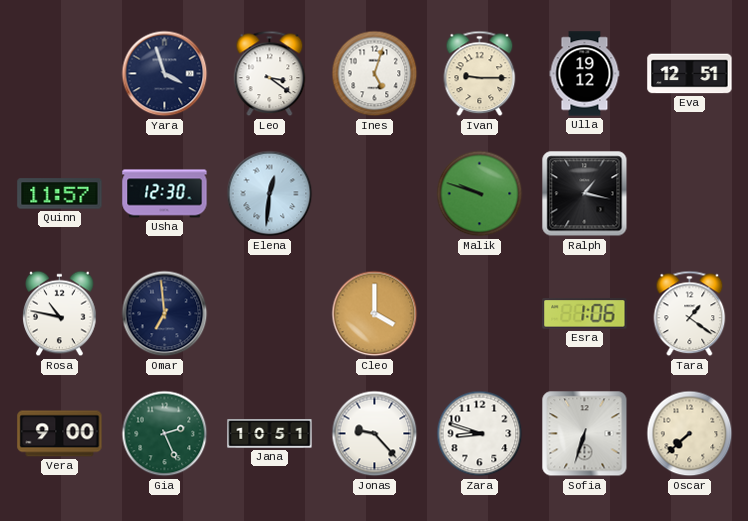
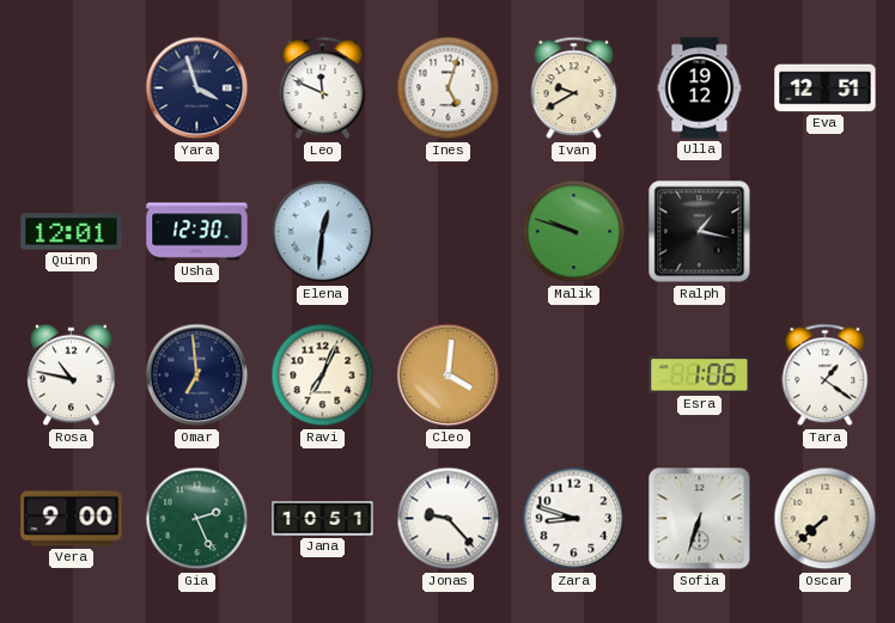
Leo: 3:21 -> 11:49
Ivan: 9:15 -> 9:40
Quinn: 11:57 -> 12:01
Ravi: none -> 7:04
Cleo: 4:00 -> 4:01
